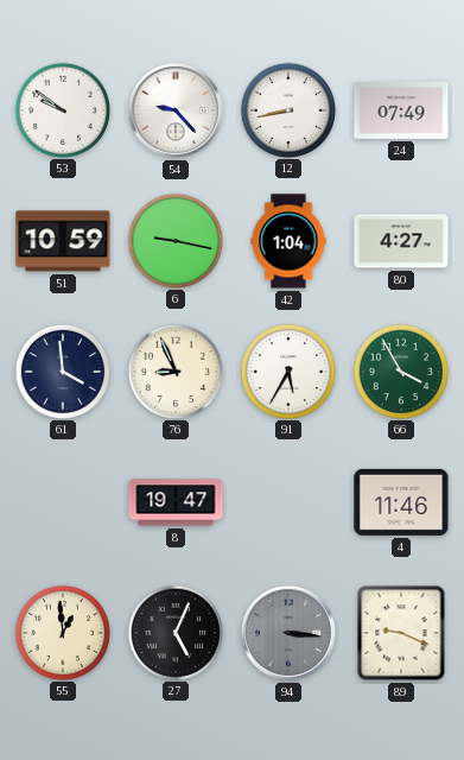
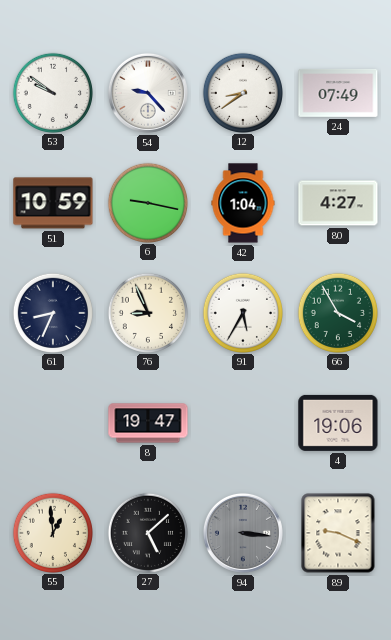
12: 8:43 -> 8:39
61: 3:59 -> 8:34
4: 11:46 -> 19:06
27: 5:04 -> 5:08
